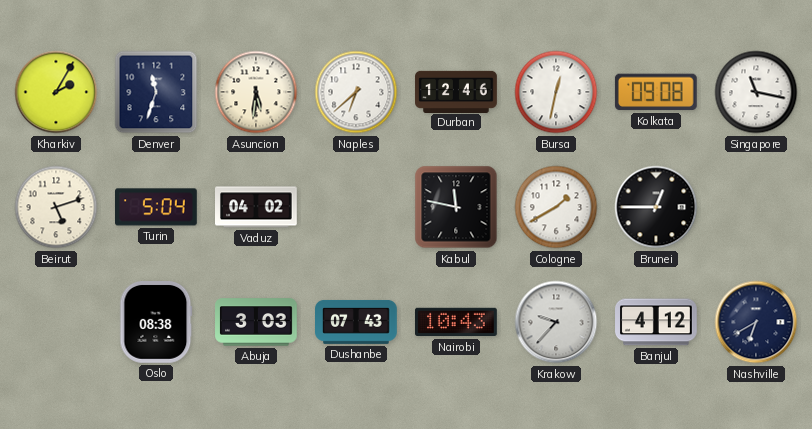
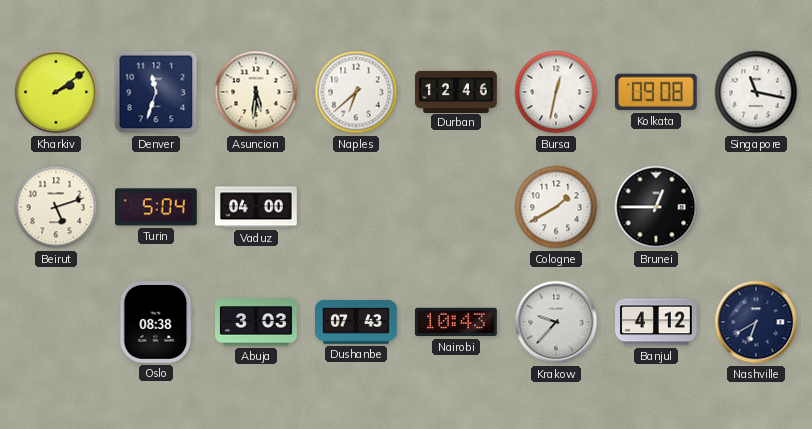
Kharkiv: 2:05 -> 2:09
Vaduz: 04:02 -> 04:00
Kabul: 11:47 -> none
